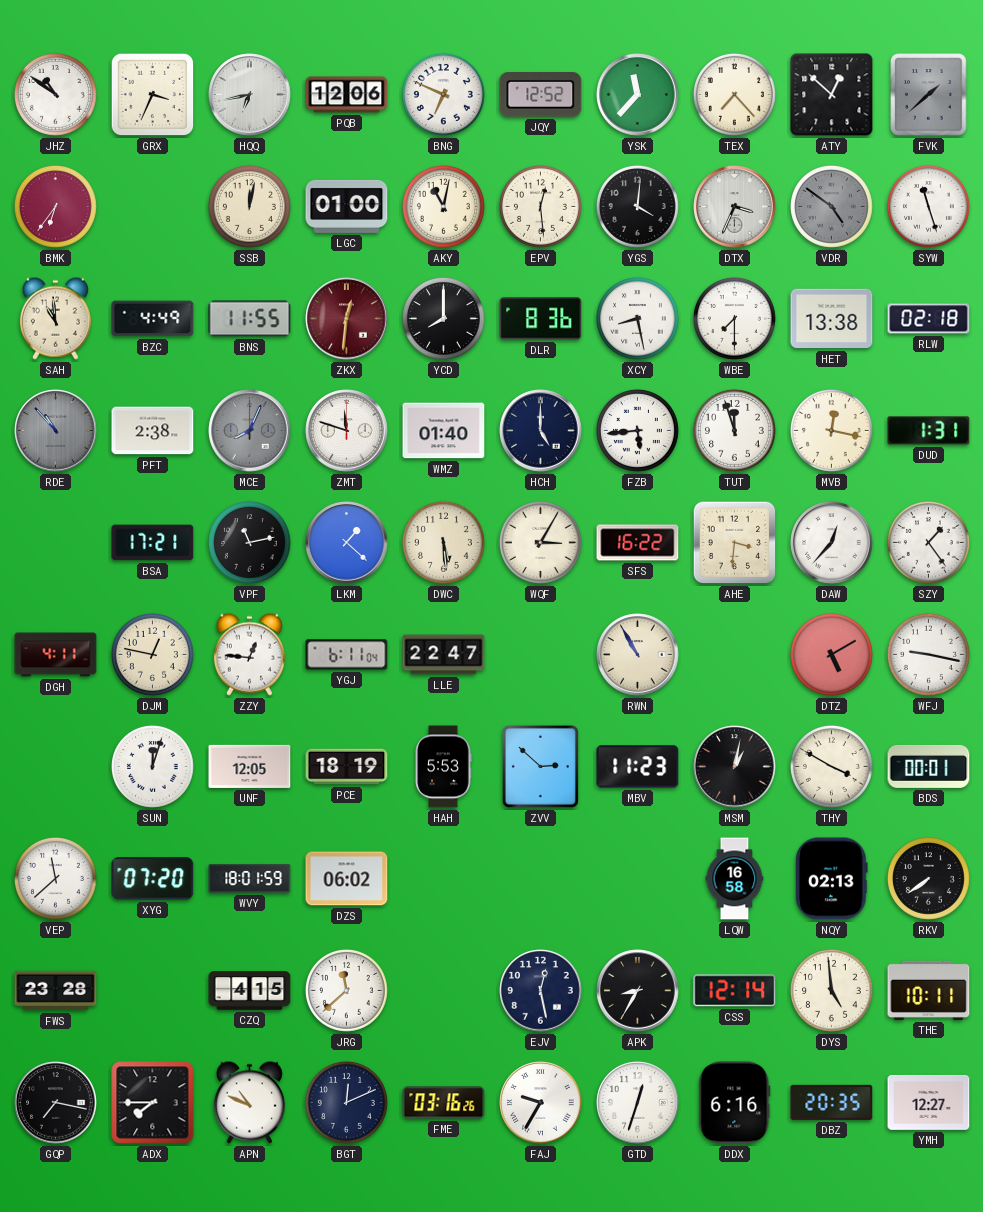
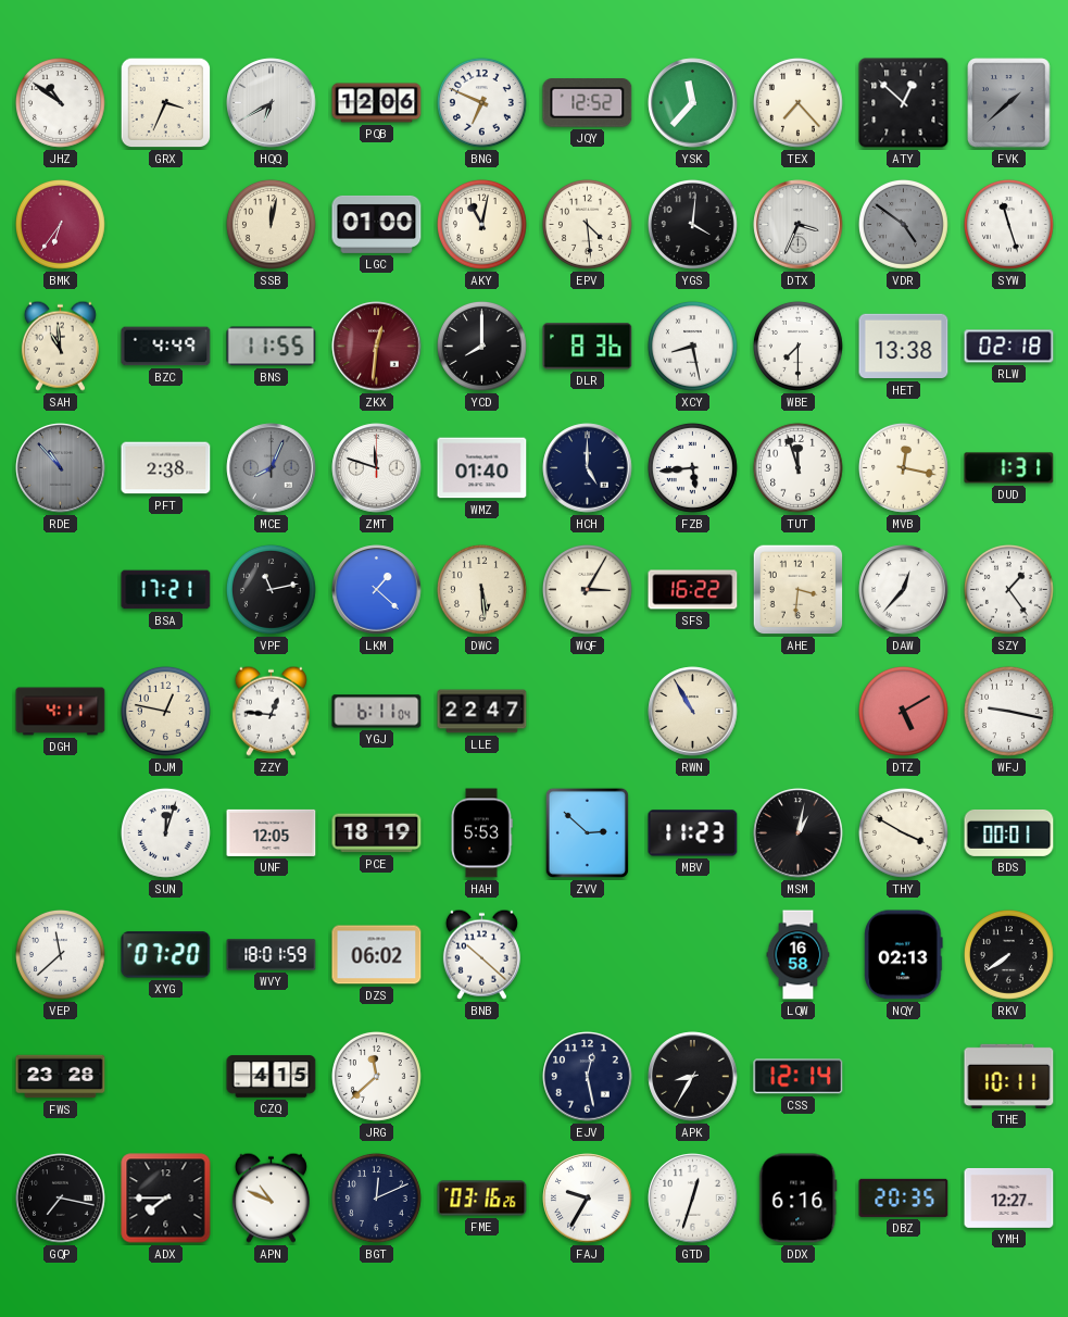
HQQ: 6:43 -> 6:40
EPV: 12:29 -> 4:29
BNB: none -> 10:22
DYS: 4:59 -> none
